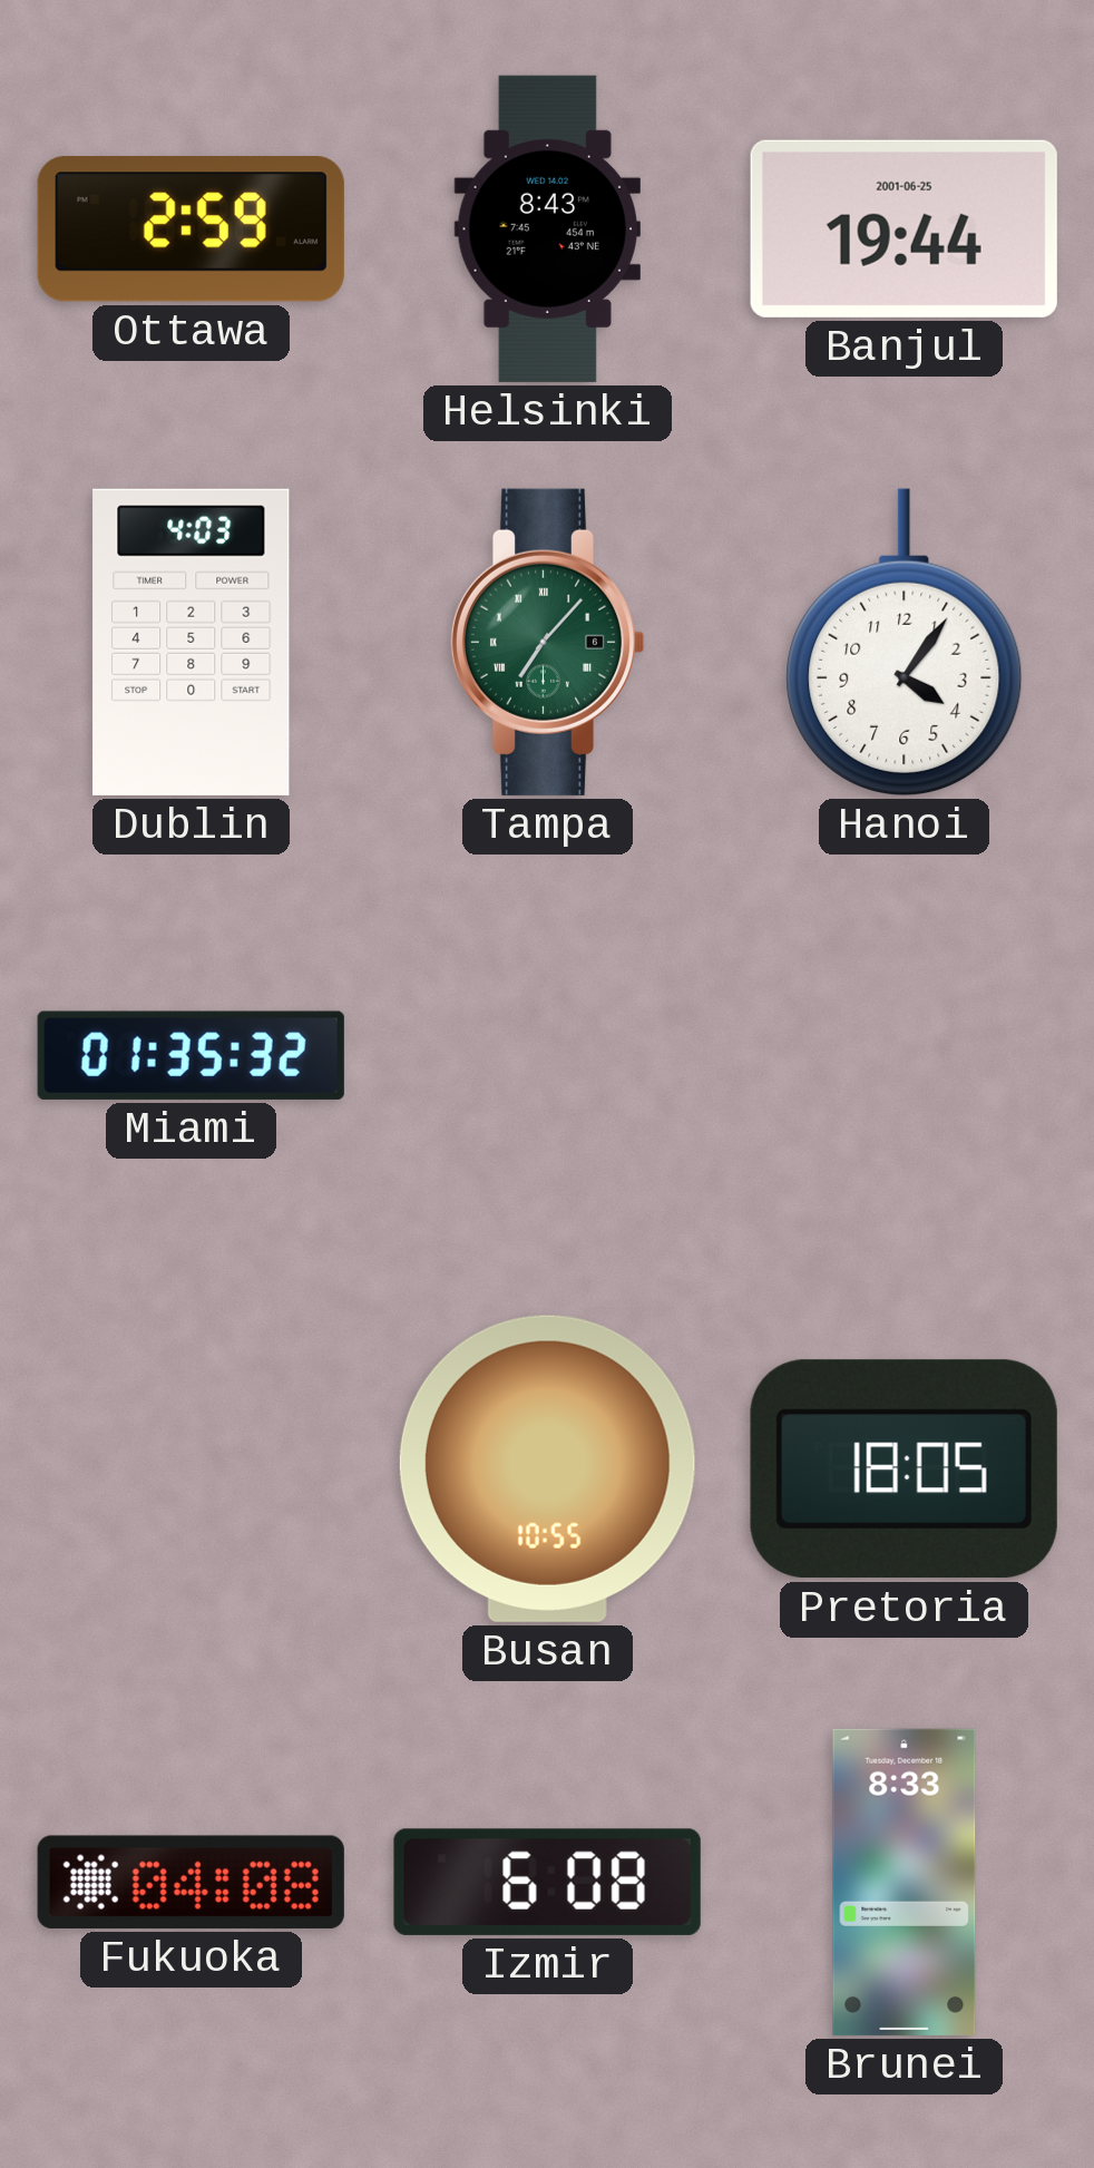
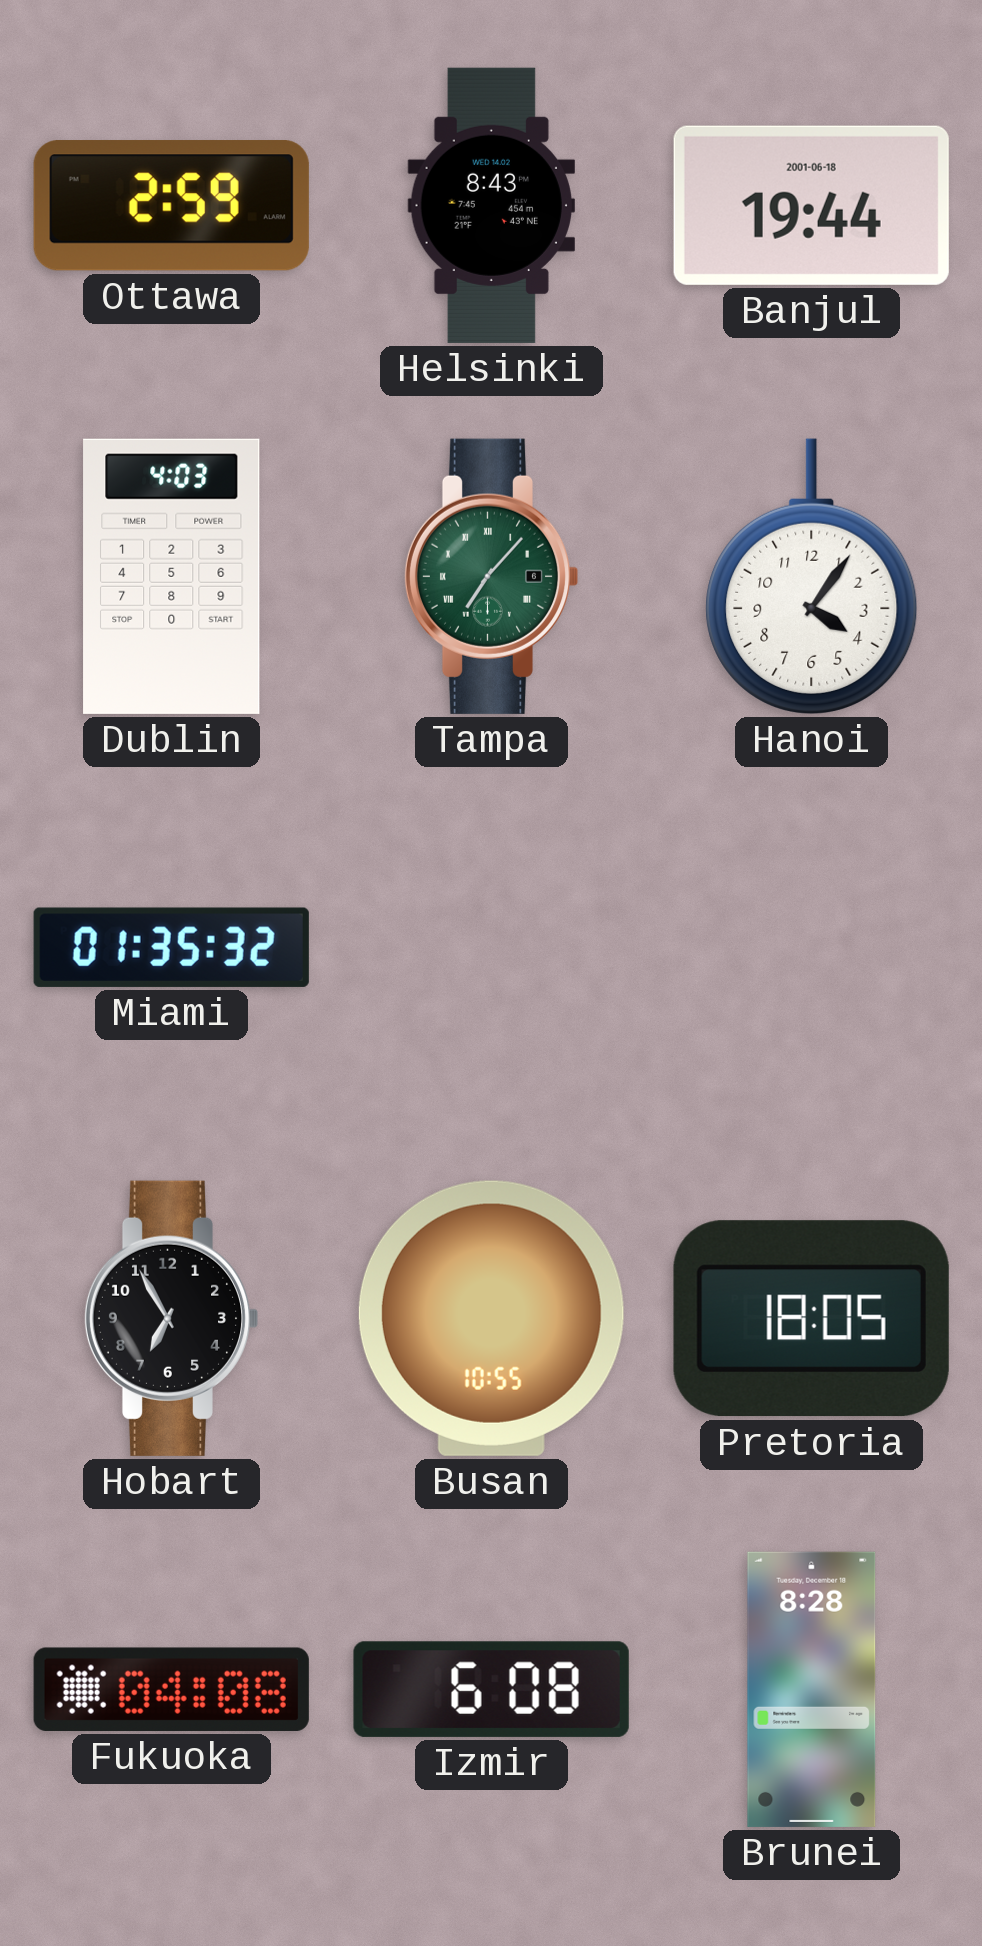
Banjul date: 2001-06-25 -> 2001-06-18
Hobart: none -> 6:55
Brunei: 8:33 -> 8:28
